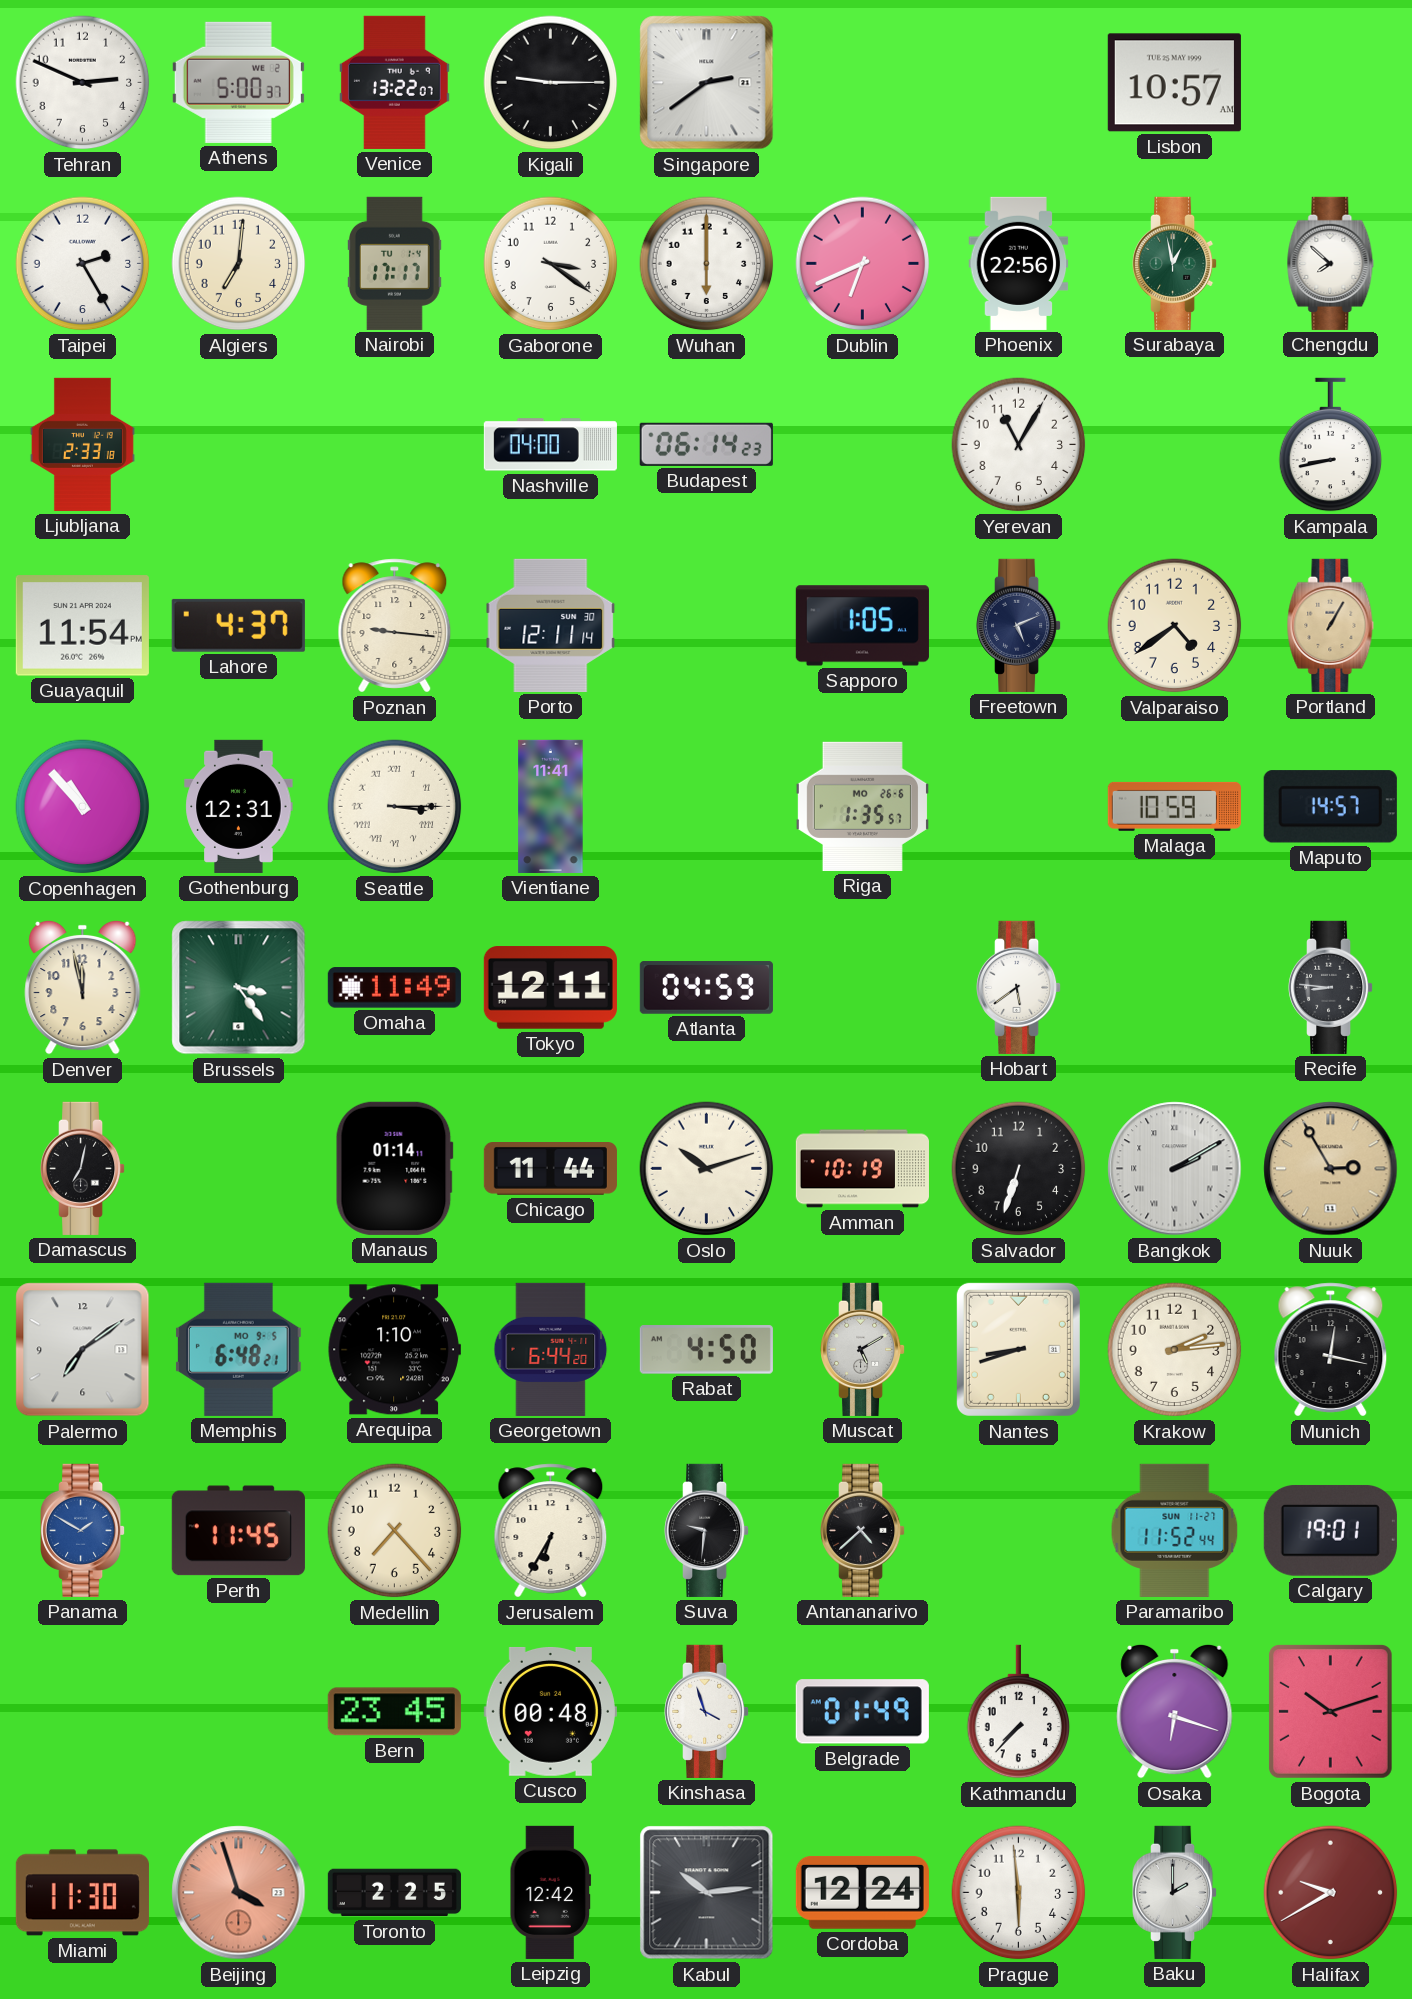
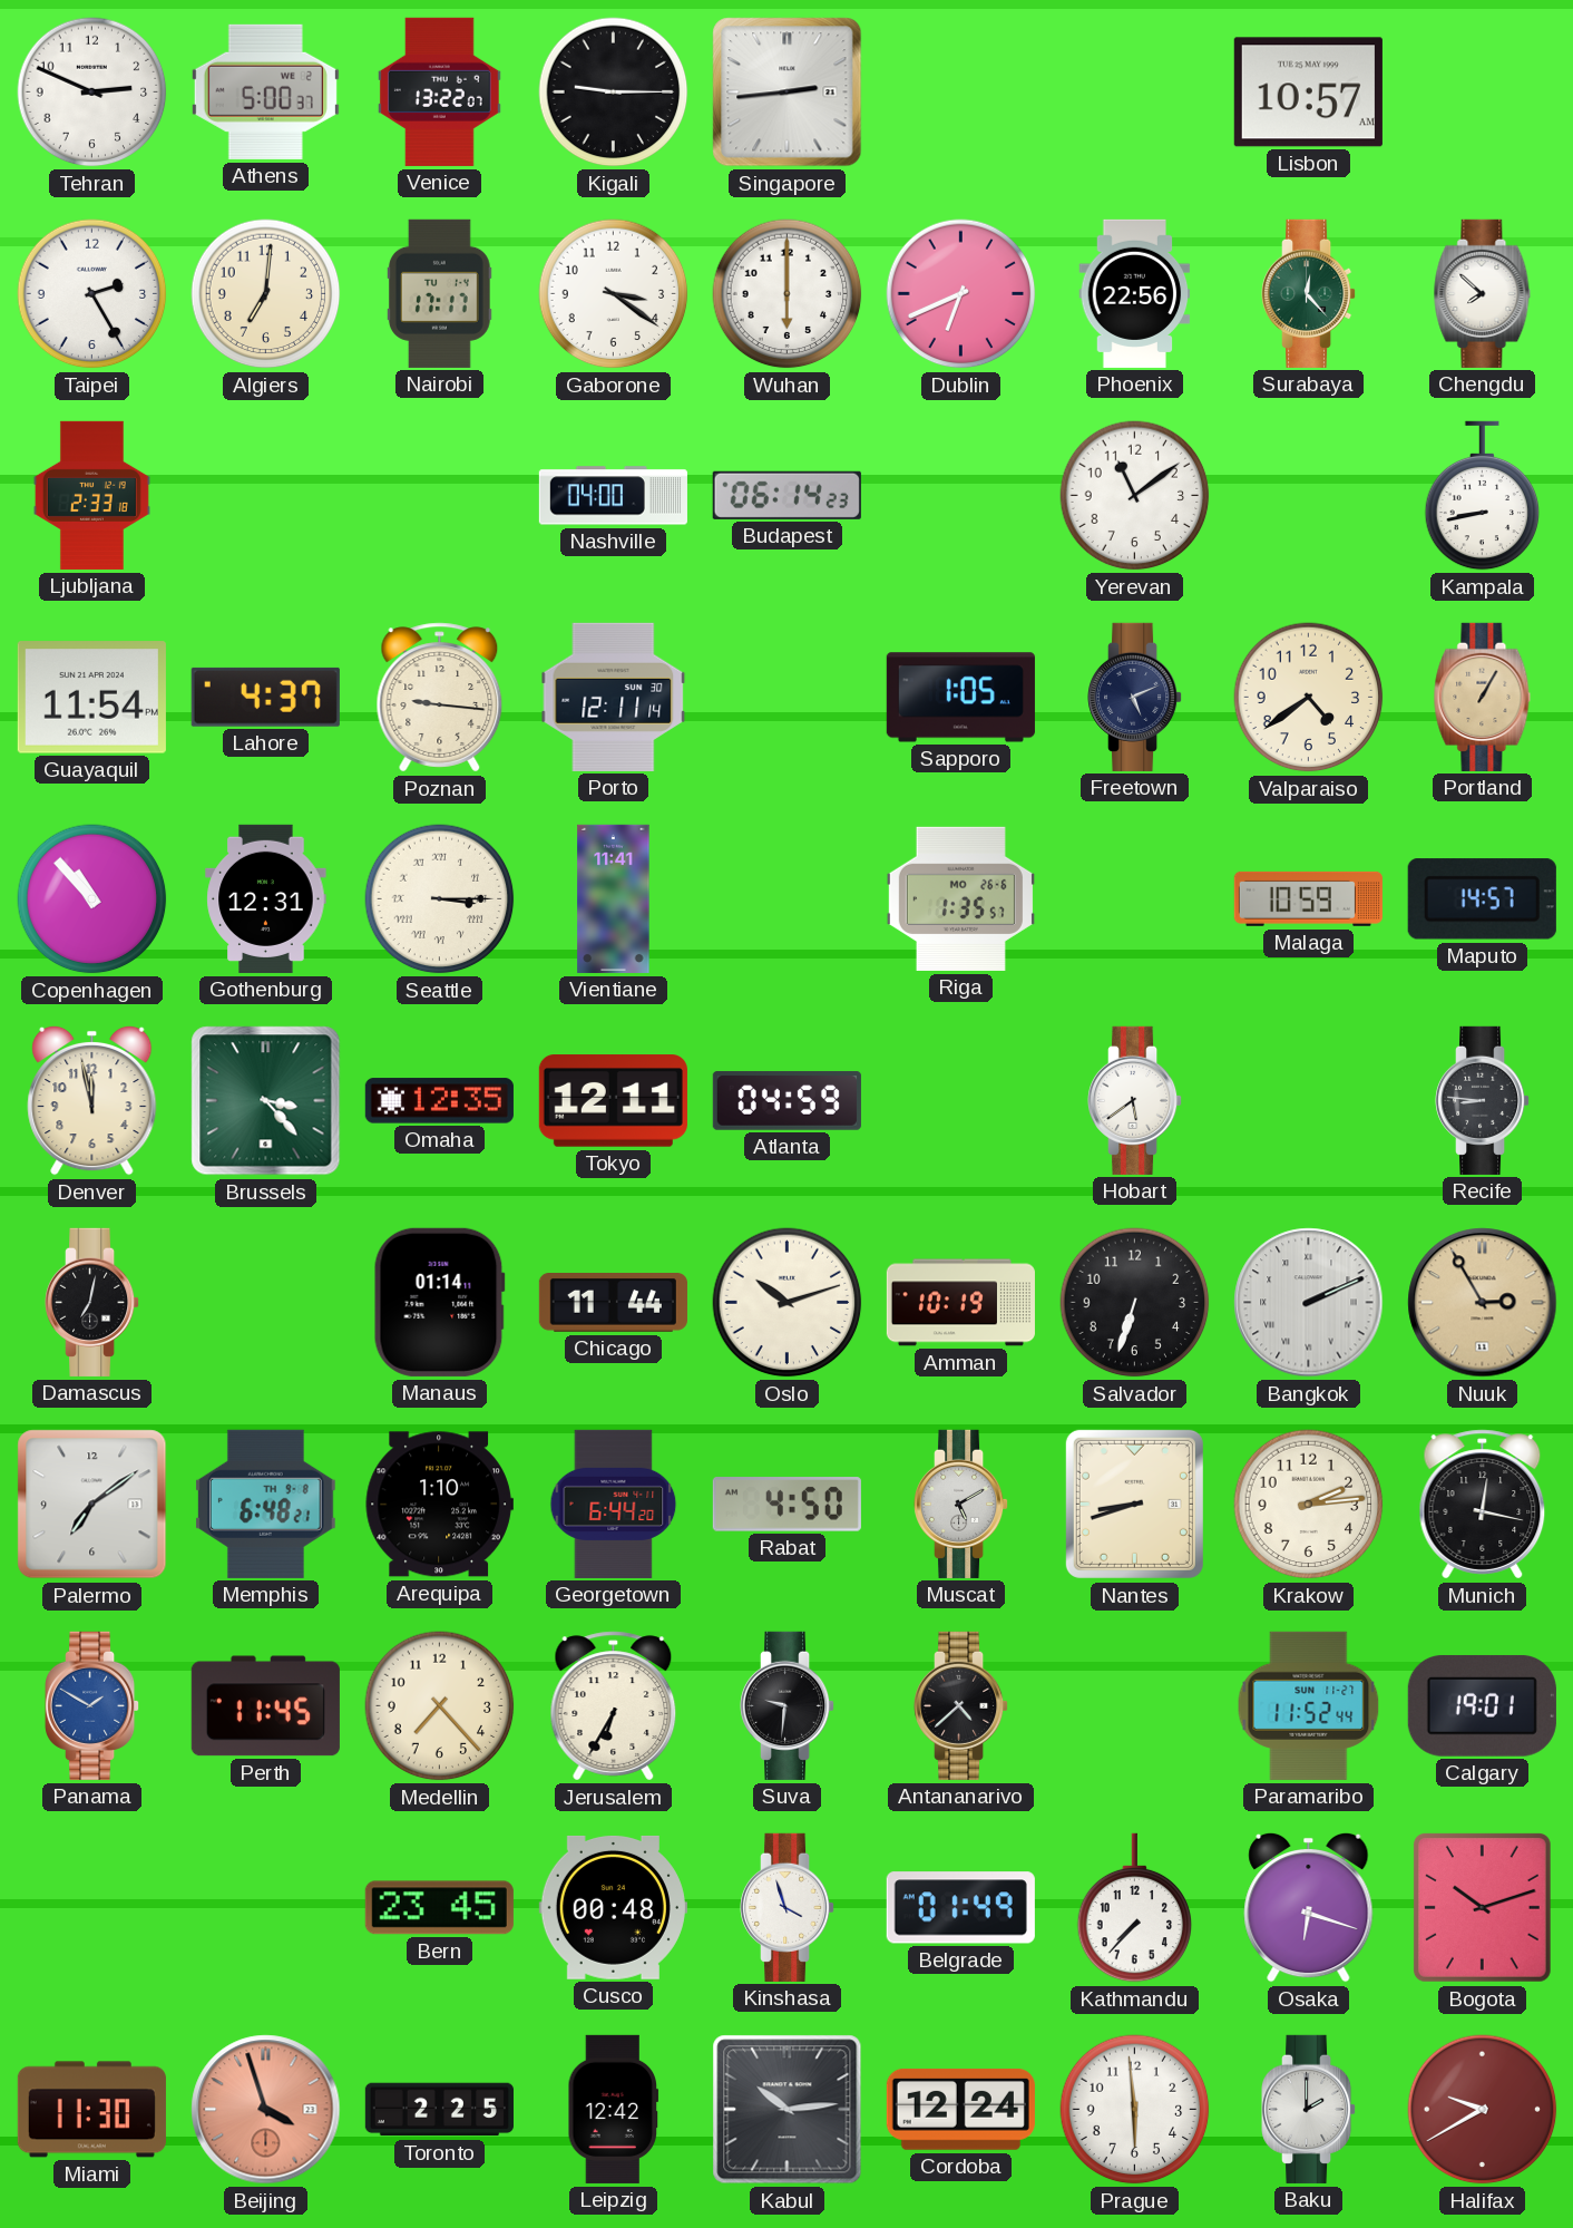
Singapore: 2:39 -> 2:44
Surabaya: 12:58 -> 12:23
Yerevan: 11:05 -> 11:09
Brussels: 3:24 -> 3:23
Omaha: 11:49 -> 12:35
Bangkok: 2:10 -> 2:11
Memphis date: MO 9-5 -> TH 9-8
